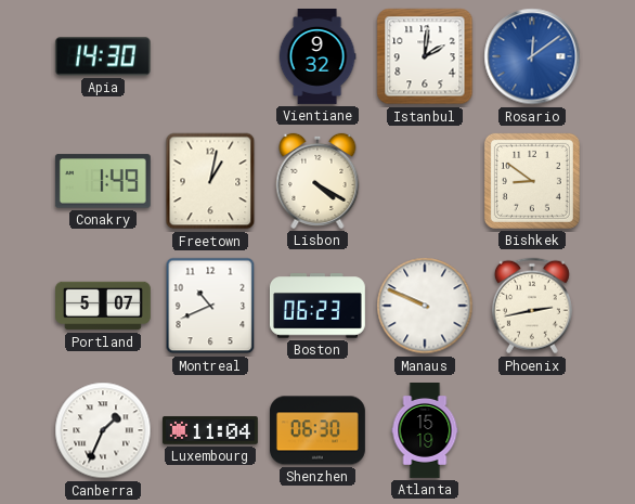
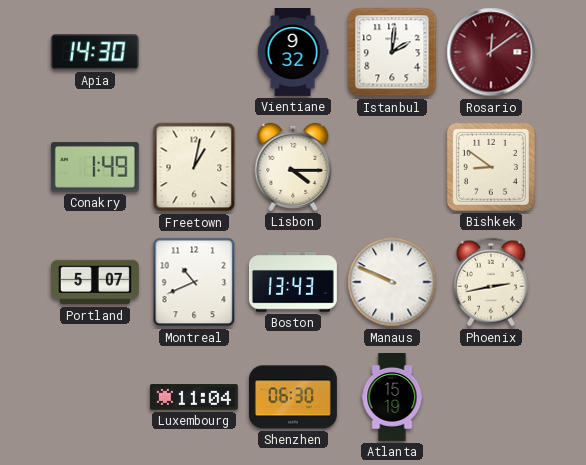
Rosario dial: blue -> burgundy
Lisbon: 4:20 -> 4:15
Boston: 06:23 -> 13:43
Canberra: 1:34 -> none
